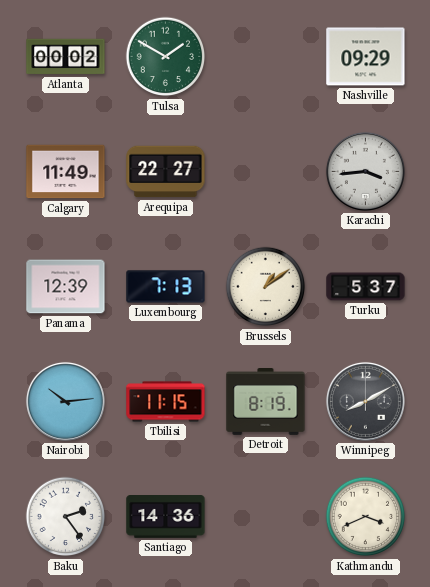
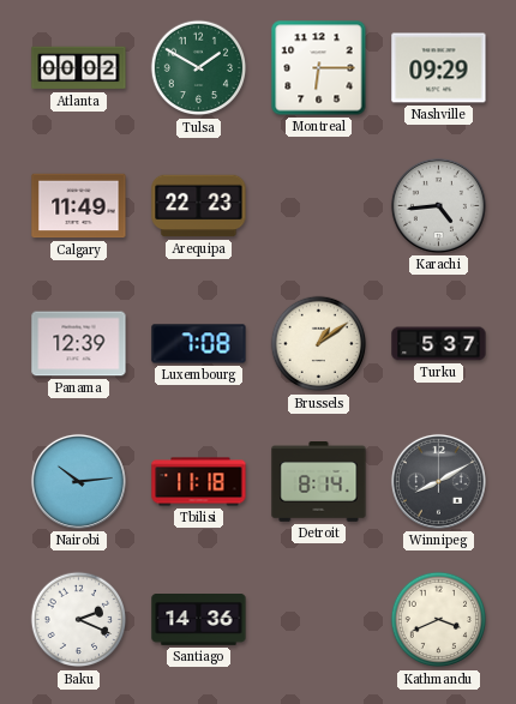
Montreal: none -> 6:15
Arequipa: 22:27 -> 22:23
Karachi: 3:44 -> 4:44
Luxembourg: 7:13 -> 7:08
Tbilisi: 11:15 -> 11:18
Detroit: 8:19 -> 8:14
Baku: 2:24 -> 2:19
